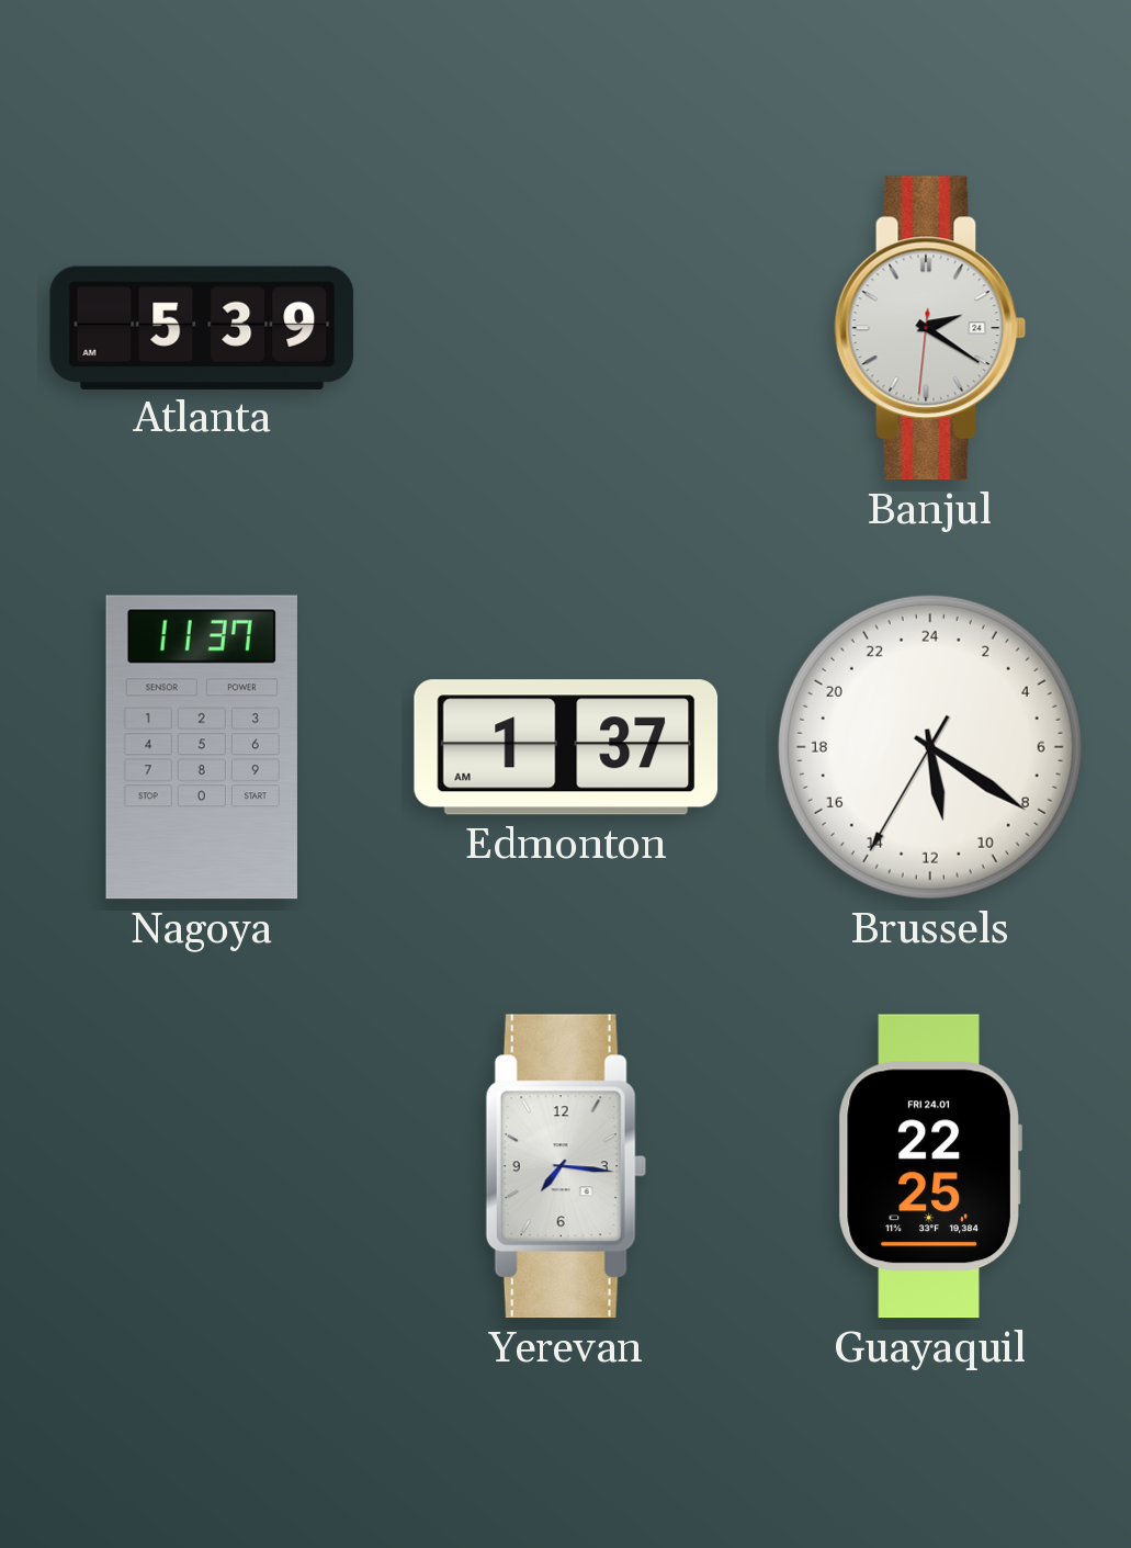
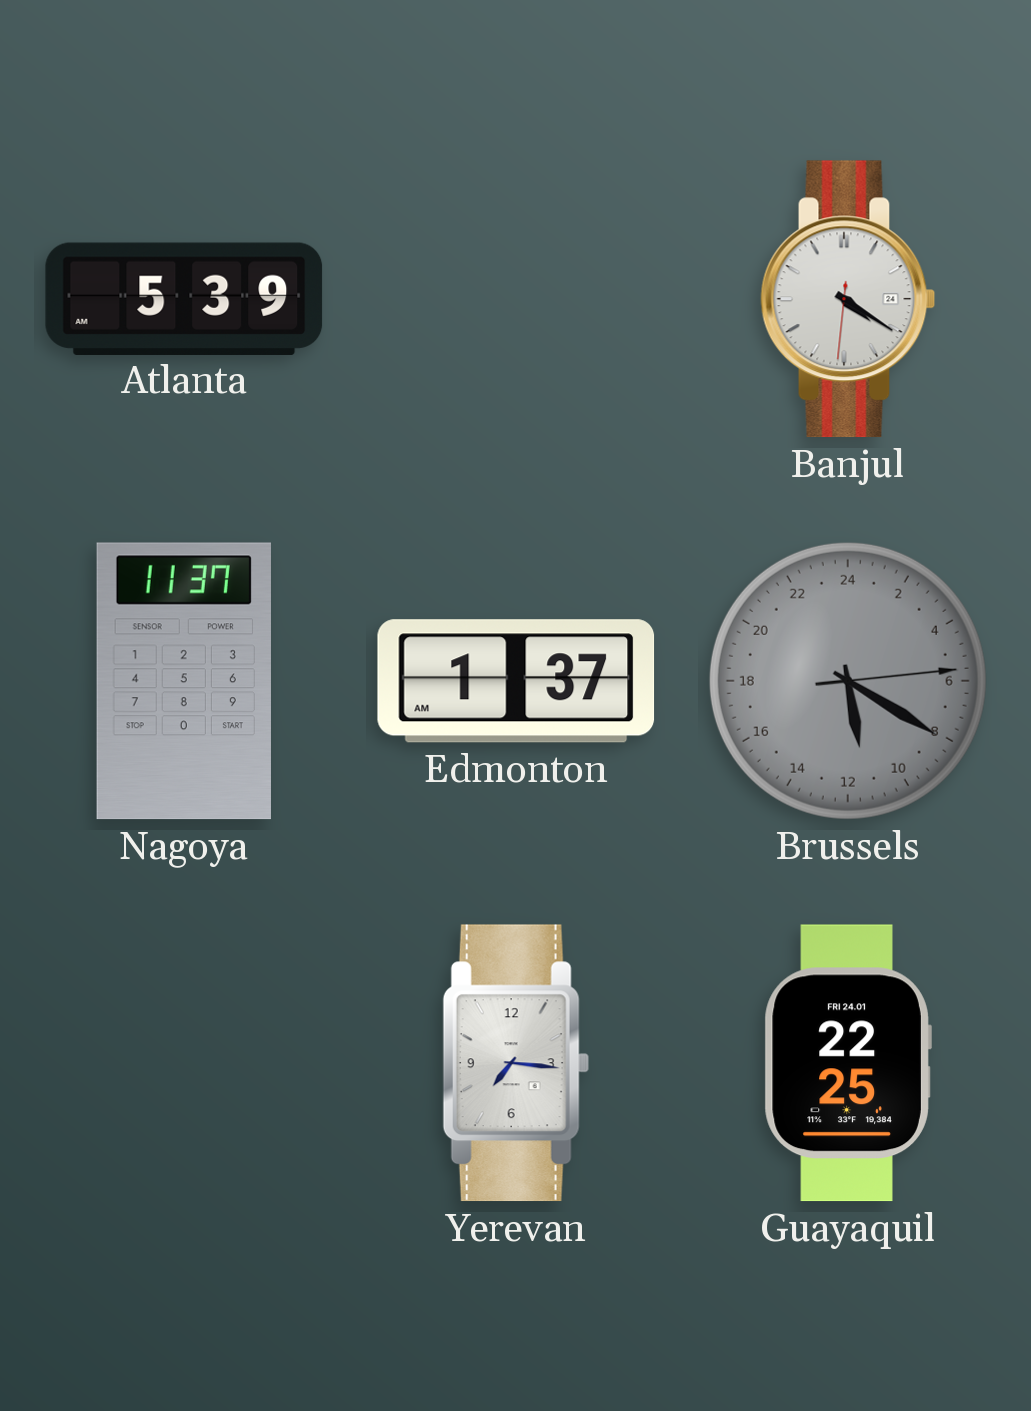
Banjul: 2:20 -> 4:20
Brussels: 11:20:35 -> 11:20:14
Brussels dial: white -> grey
